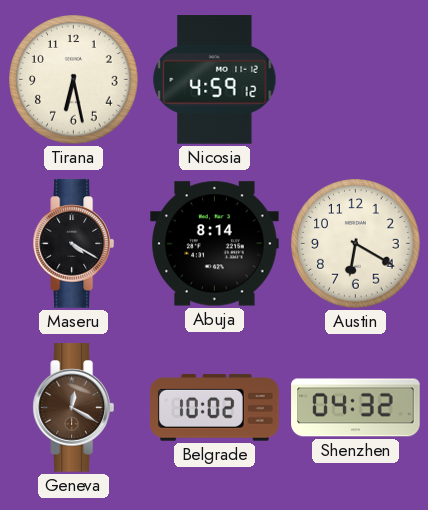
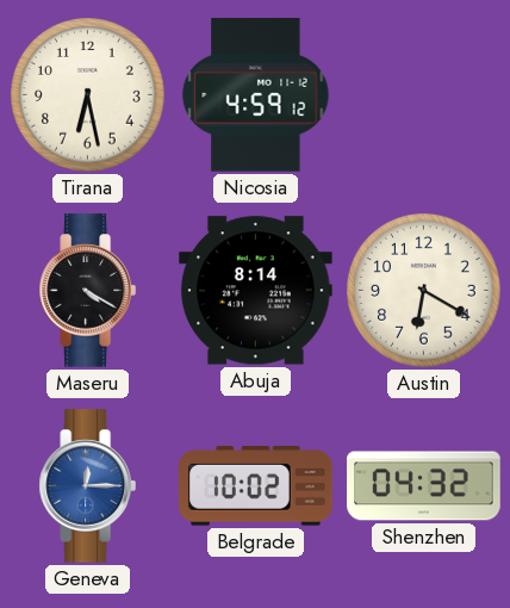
Geneva: 12:20 -> 12:15
Geneva dial: brown -> blue
